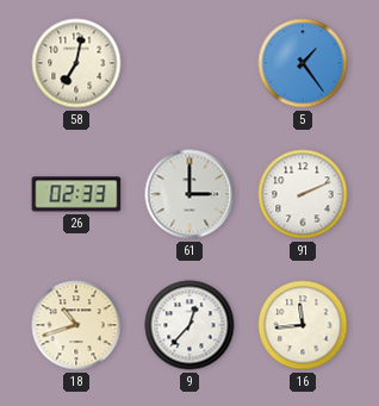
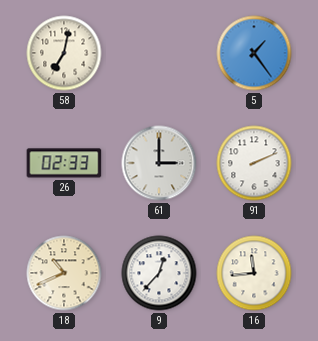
18: 10:42 -> 10:41
